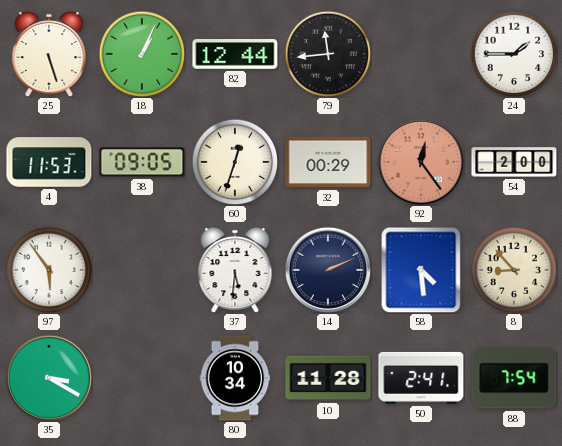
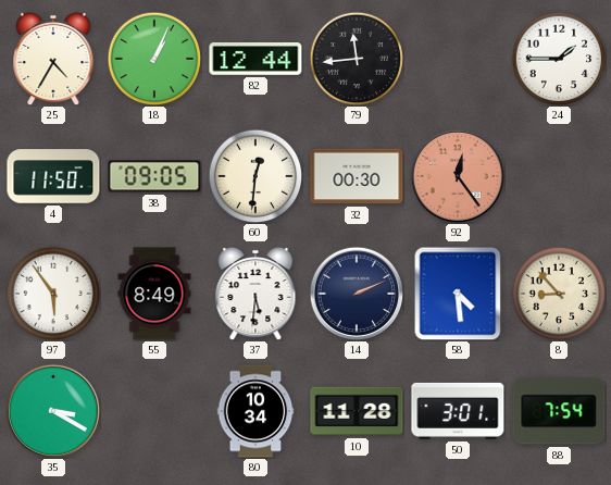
25: 5:27 -> 4:35
4: 11:53 -> 11:50
60: 12:33 -> 12:31
32: 00:29 -> 00:30
54: 2:00 -> none
55: none -> 8:49
50: 2:41 -> 3:01
